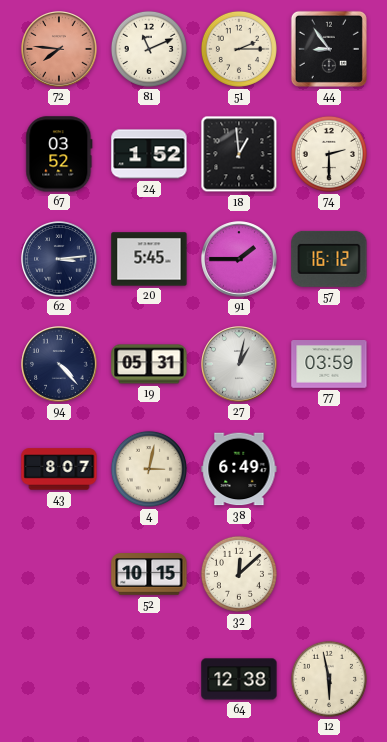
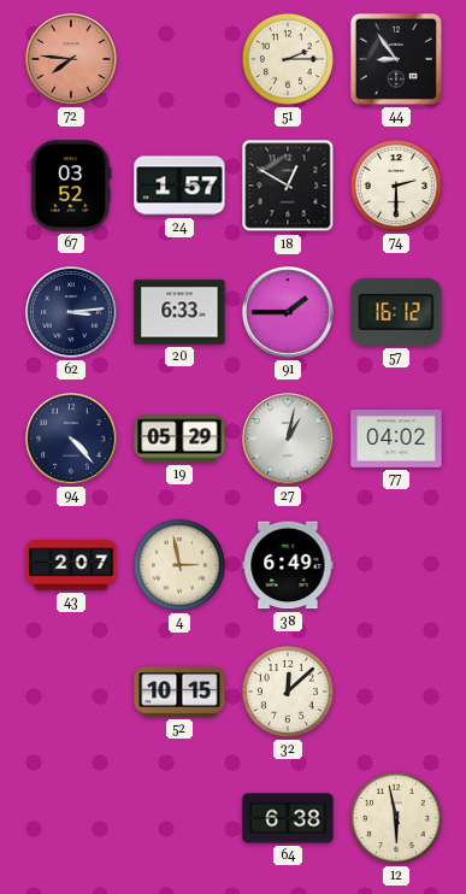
81: 11:11 -> none
24: 1:52 -> 1:57
18: 12:59 -> 12:50
20: 5:45 -> 6:33
19: 05:31 -> 05:29
77: 03:59 -> 04:02
43: 8:07 -> 2:07
4: 3:02 -> 2:58
64: 12:38 -> 6:38
